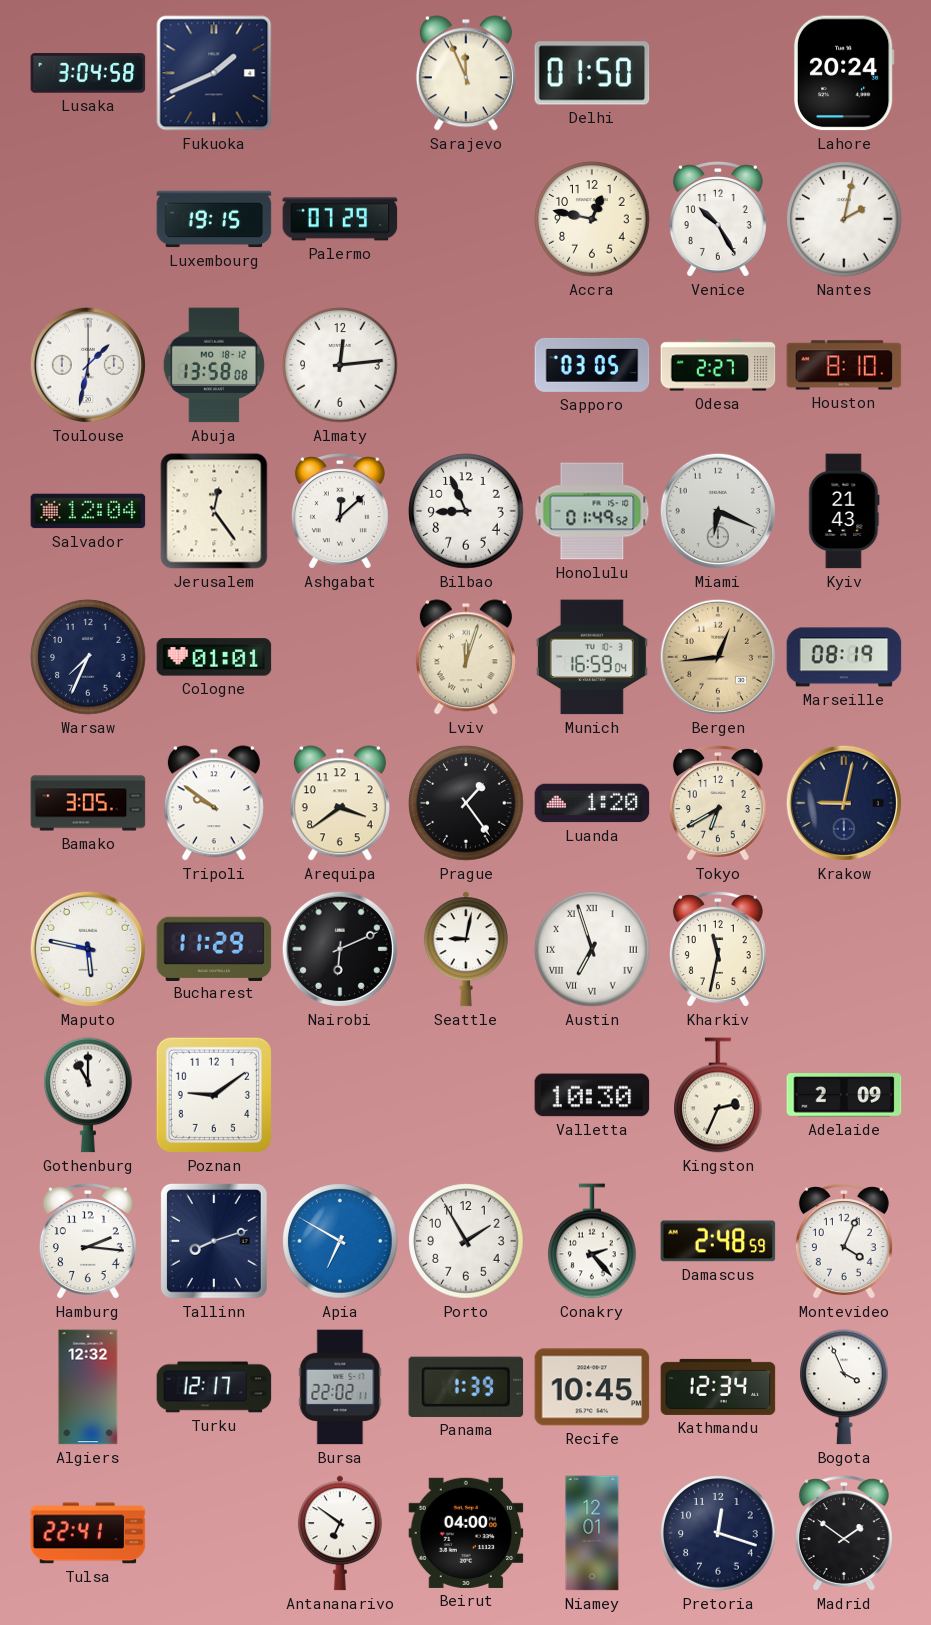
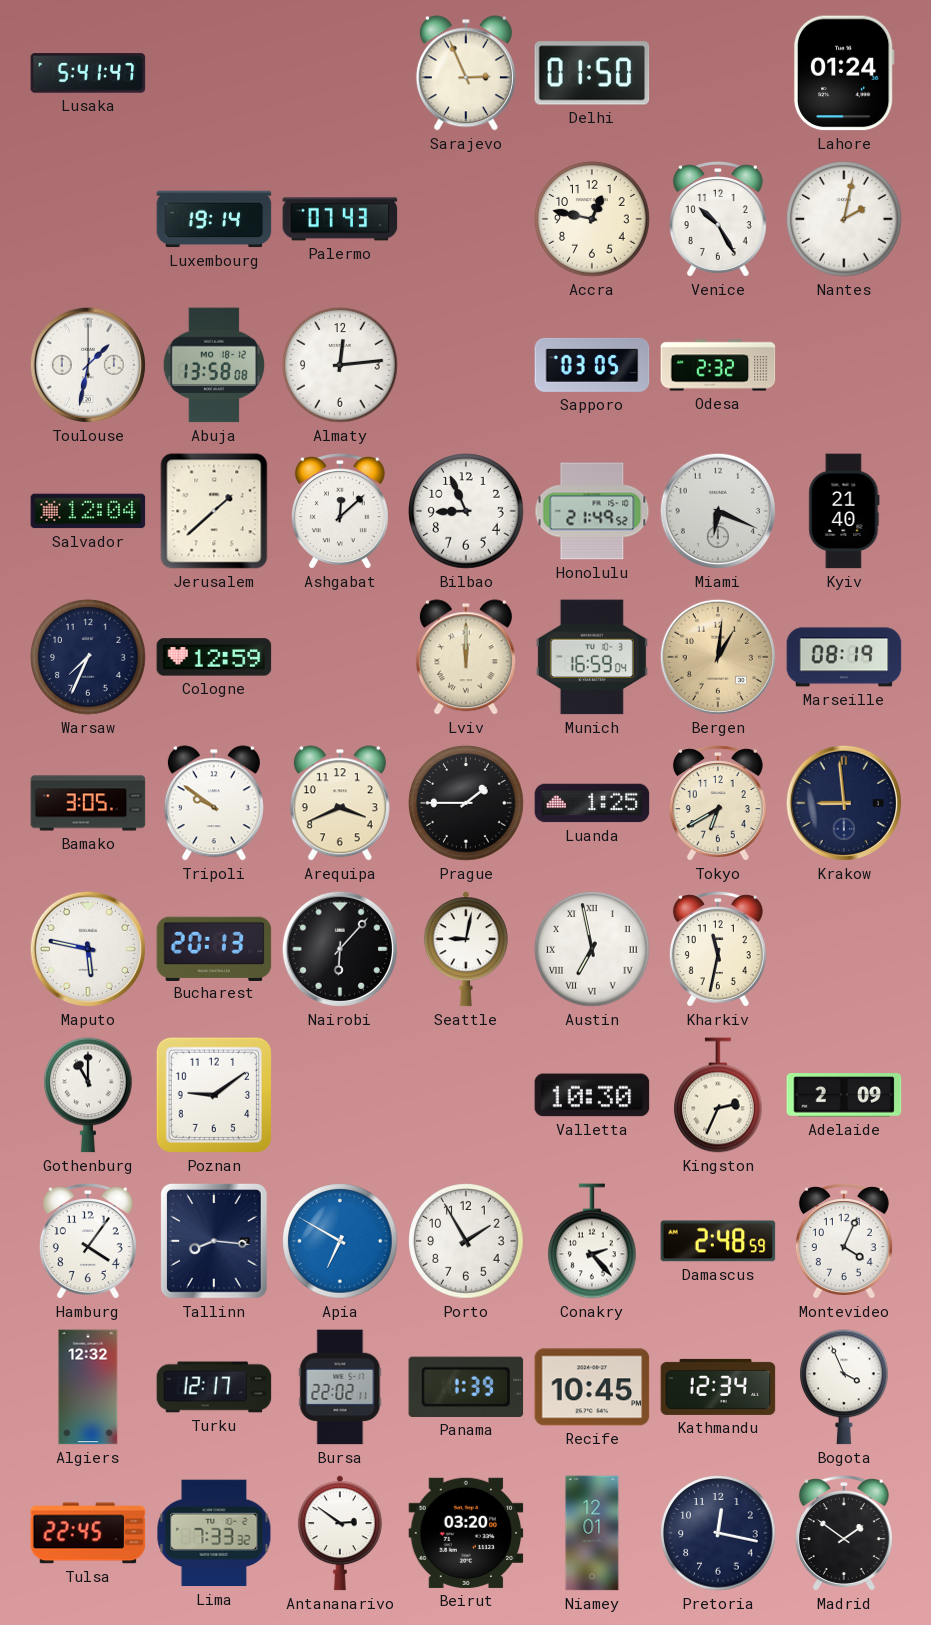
Lusaka: 3:04 -> 5:41
Fukuoka: 1:41 -> none
Sarajevo: 11:56 -> 2:56
Lahore: 20:24 -> 01:24
Luxembourg: 19:15 -> 19:14
Palermo: 07:29 -> 07:43
Odesa: 2:27 -> 2:32
Houston: 8:10 -> none
Jerusalem: 12:24 -> 1:38
Honolulu: 01:49 -> 21:49
Kyiv: 21:43 -> 21:40
Cologne: 01:01 -> 12:59
Lviv: 12:03 -> 12:00
Bergen: 12:44 -> 1:01
Arequipa: 3:39 -> 3:41
Prague: 1:24 -> 1:45
Luanda: 1:20 -> 1:25
Krakow: 9:02 -> 8:59
Bucharest: 11:29 -> 20:13
Nairobi: 6:11 -> 6:07
Austin: 6:57 -> 6:58
Hamburg: 2:16 -> 4:06
Tallinn: 8:12 -> 8:16
Tulsa: 22:41 -> 22:45
Lima: none -> 7:33
Antananarivo: 6:51 -> 2:51
Beirut: 04:00 -> 03:20
Pretoria: 12:18 -> 12:17
